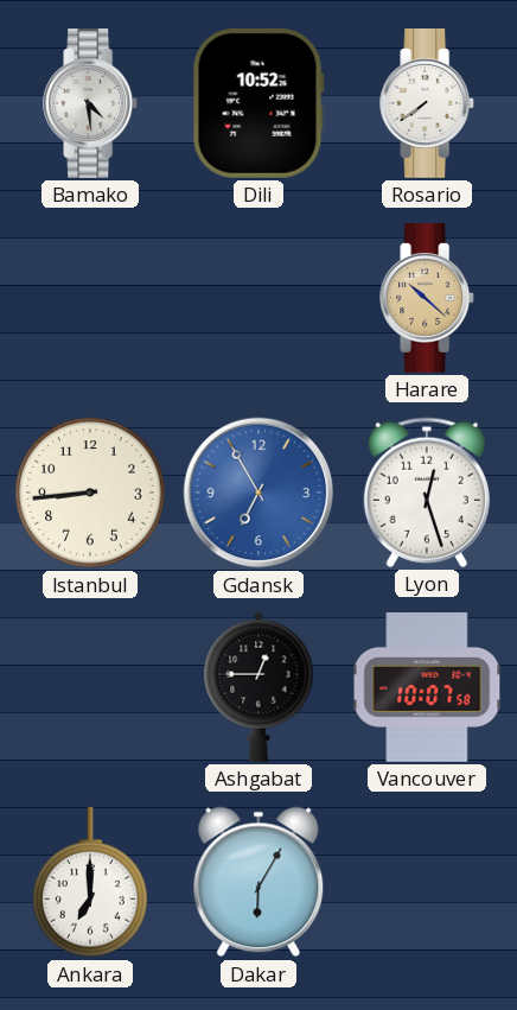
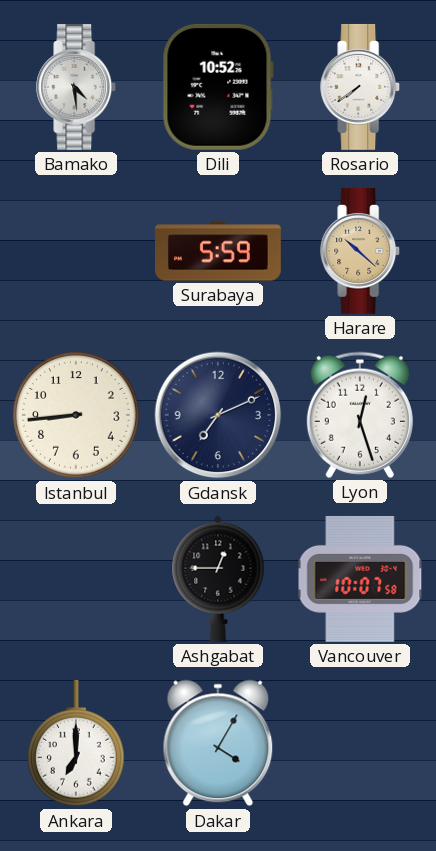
Surabaya: none -> 5:59
Gdansk: 6:55 -> 7:11
Gdansk dial: blue -> navy
Dakar: 6:05 -> 4:05
